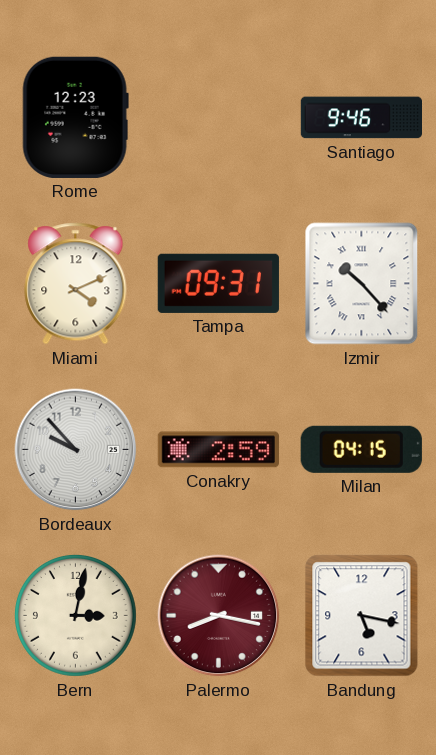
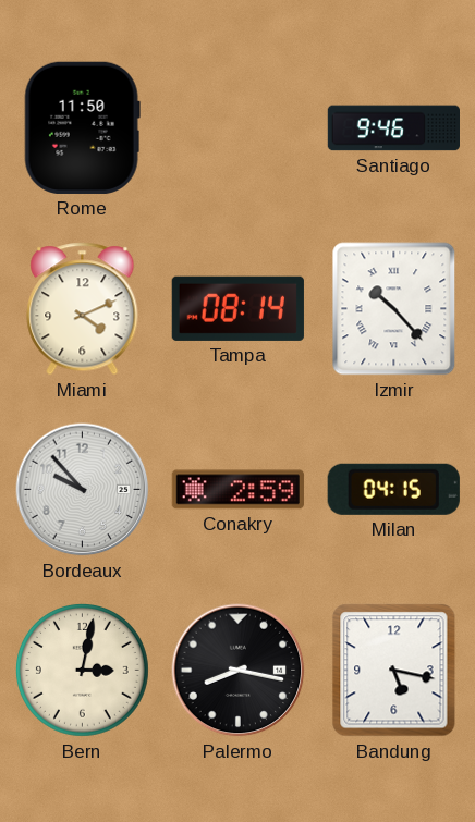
Rome: 12:23 -> 11:50
Tampa: 09:31 -> 08:14
Palermo dial: burgundy -> black
